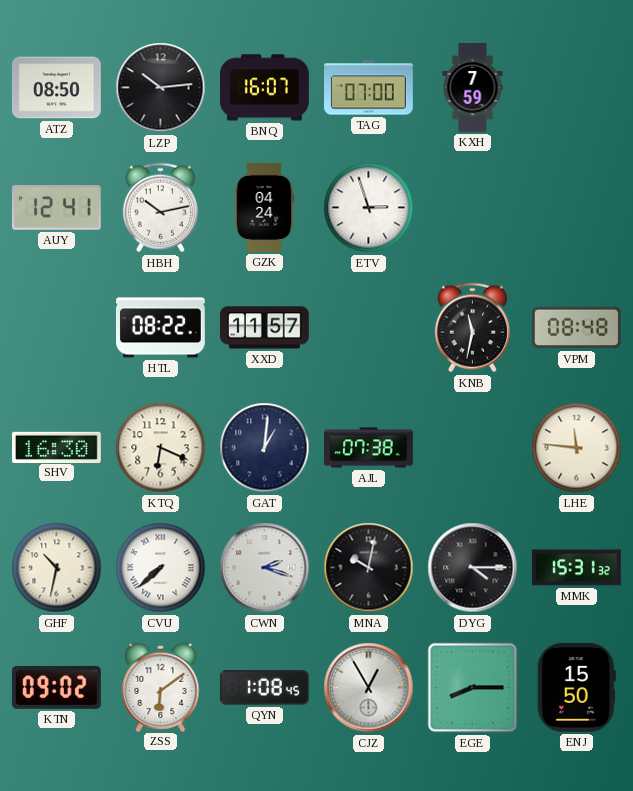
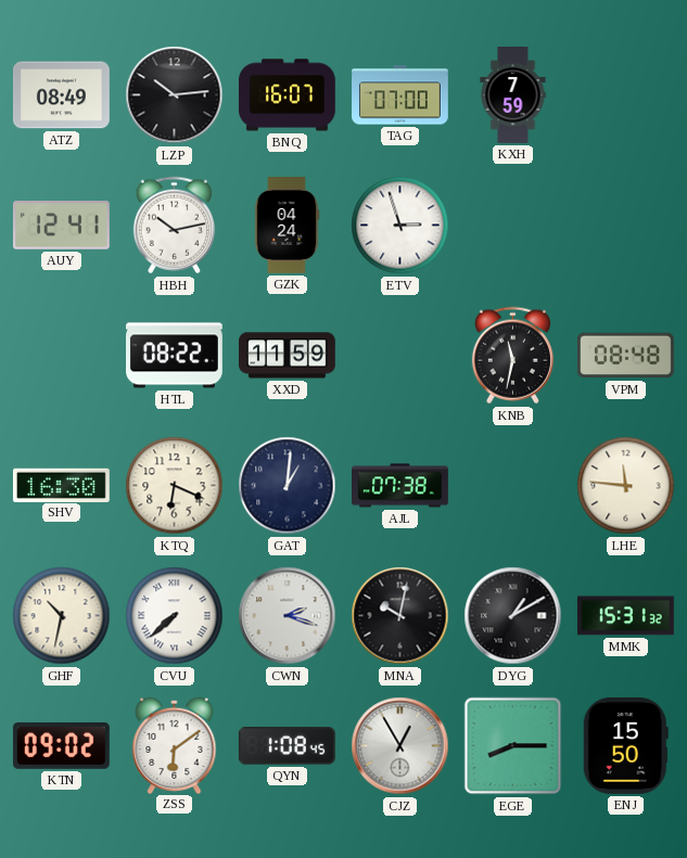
ATZ: 08:50 -> 08:49
XXD: 11:57 -> 11:59
DYG: 4:15 -> 1:10
